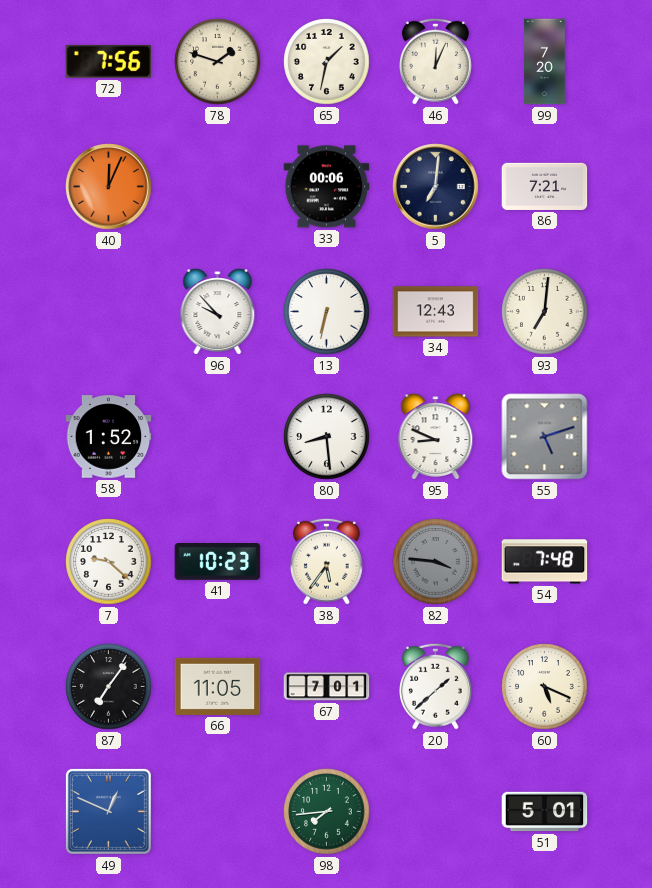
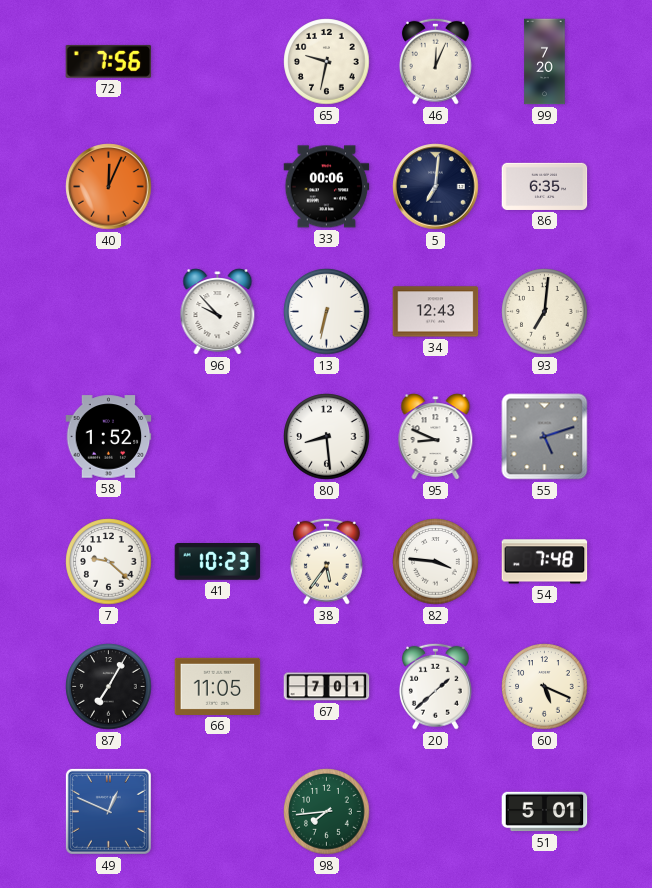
78: 1:48 -> none
65: 1:32 -> 9:32
86: 7:21 -> 6:35
82 dial: grey -> white
87: 7:06 -> 7:05
